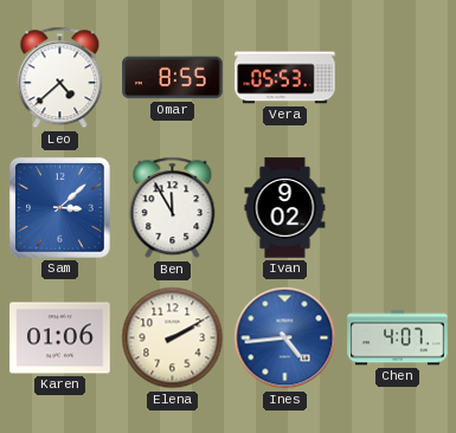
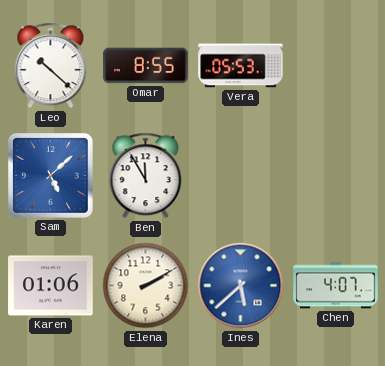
Leo: 4:38 -> 10:22
Sam: 3:08 -> 5:08
Ivan: 9:02 -> none
Ines: 4:44 -> 5:38
